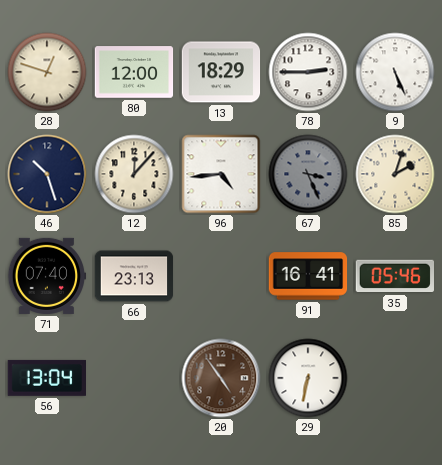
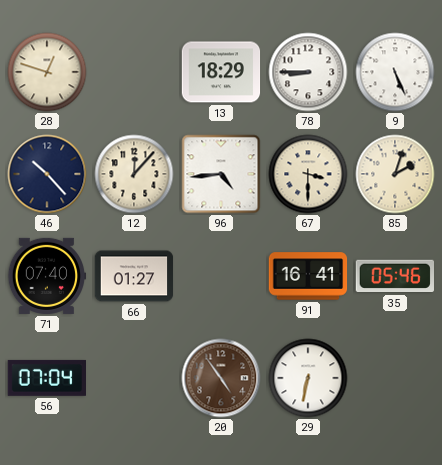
80: 12:00 -> none
78: 2:45 -> 8:45
46: 10:27 -> 10:23
67: 3:26 -> 3:30
67 dial: grey -> cream
66: 23:13 -> 01:27
56: 13:04 -> 07:04
